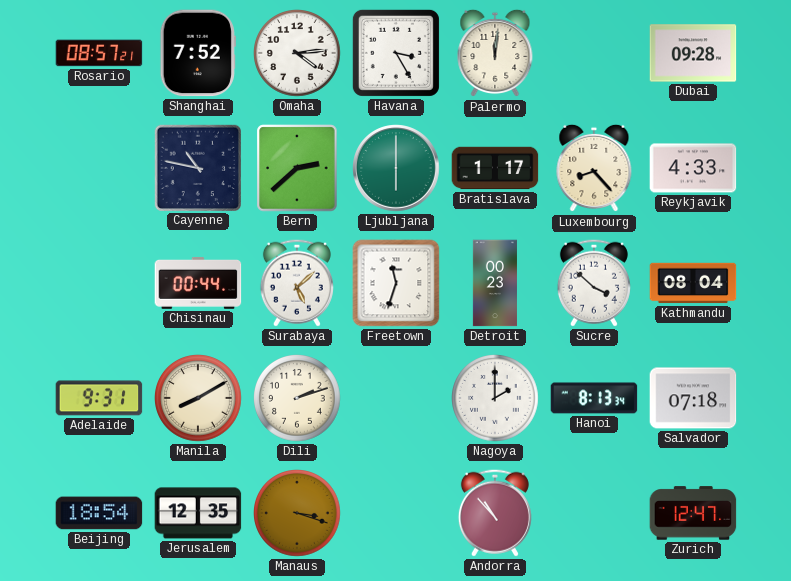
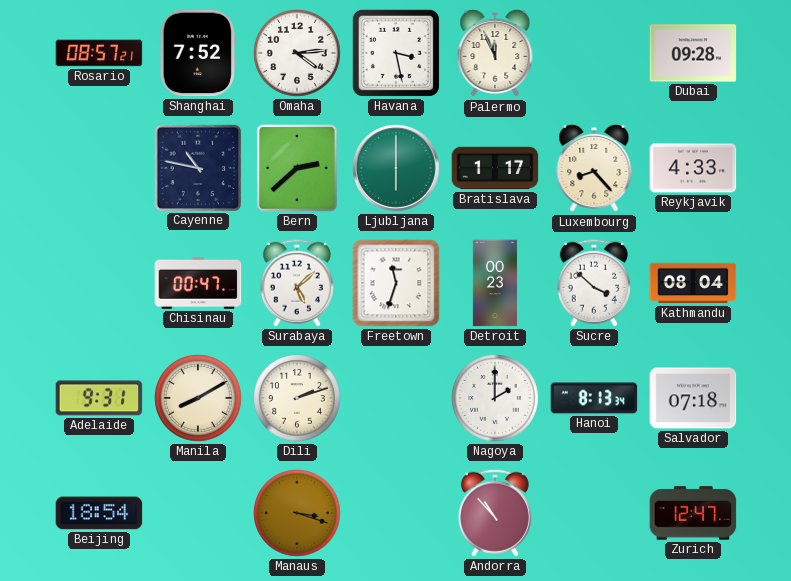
Havana: 3:25 -> 3:28
Palermo: 12:01 -> 11:56
Chisinau: 00:44 -> 00:47
Jerusalem: 12:35 -> none
